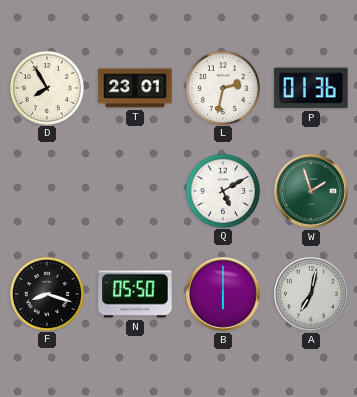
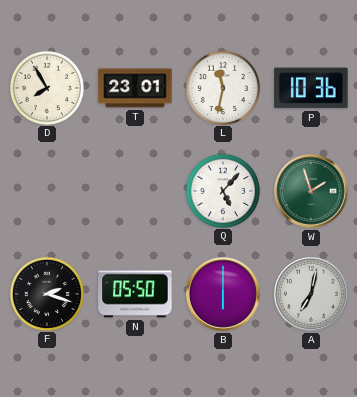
L: 2:32 -> 11:32
P: 01:36 -> 10:36
Q: 5:10 -> 5:07
F: 8:18 -> 2:18
